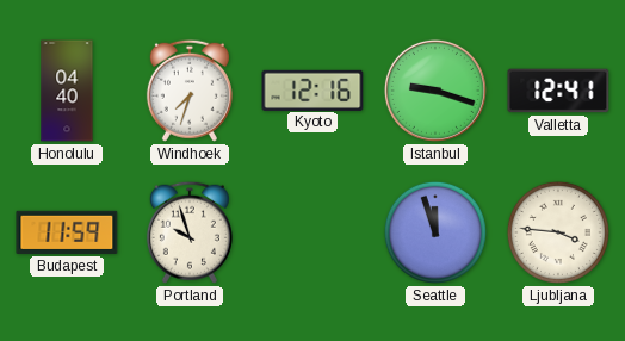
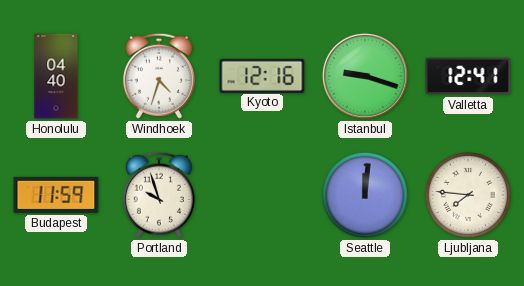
Windhoek: 7:33 -> 4:33
Seattle: 11:57 -> 12:01
Ljubljana: 3:46 -> 7:46
